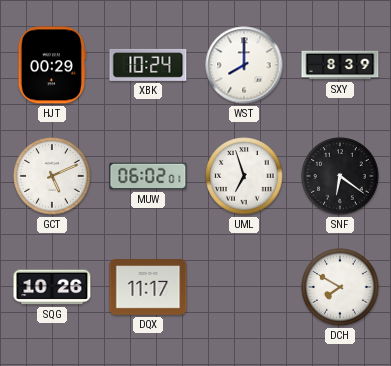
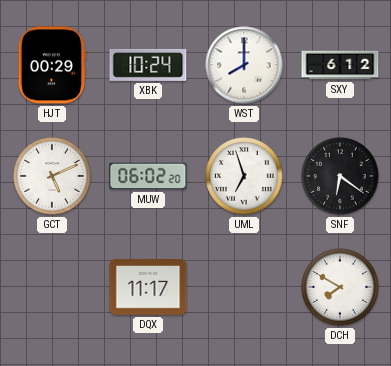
SXY: 8:39 -> 6:12
MUW: 06:02:01 -> 06:02:20
SQG: 10:26 -> none
